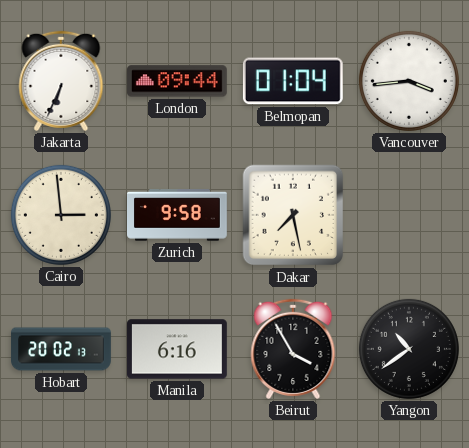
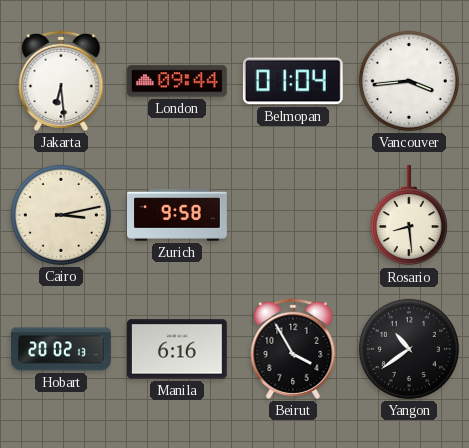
Jakarta: 6:34 -> 6:29
Cairo: 2:59 -> 3:13
Dakar: 7:28 -> none
Rosario: none -> 8:29
